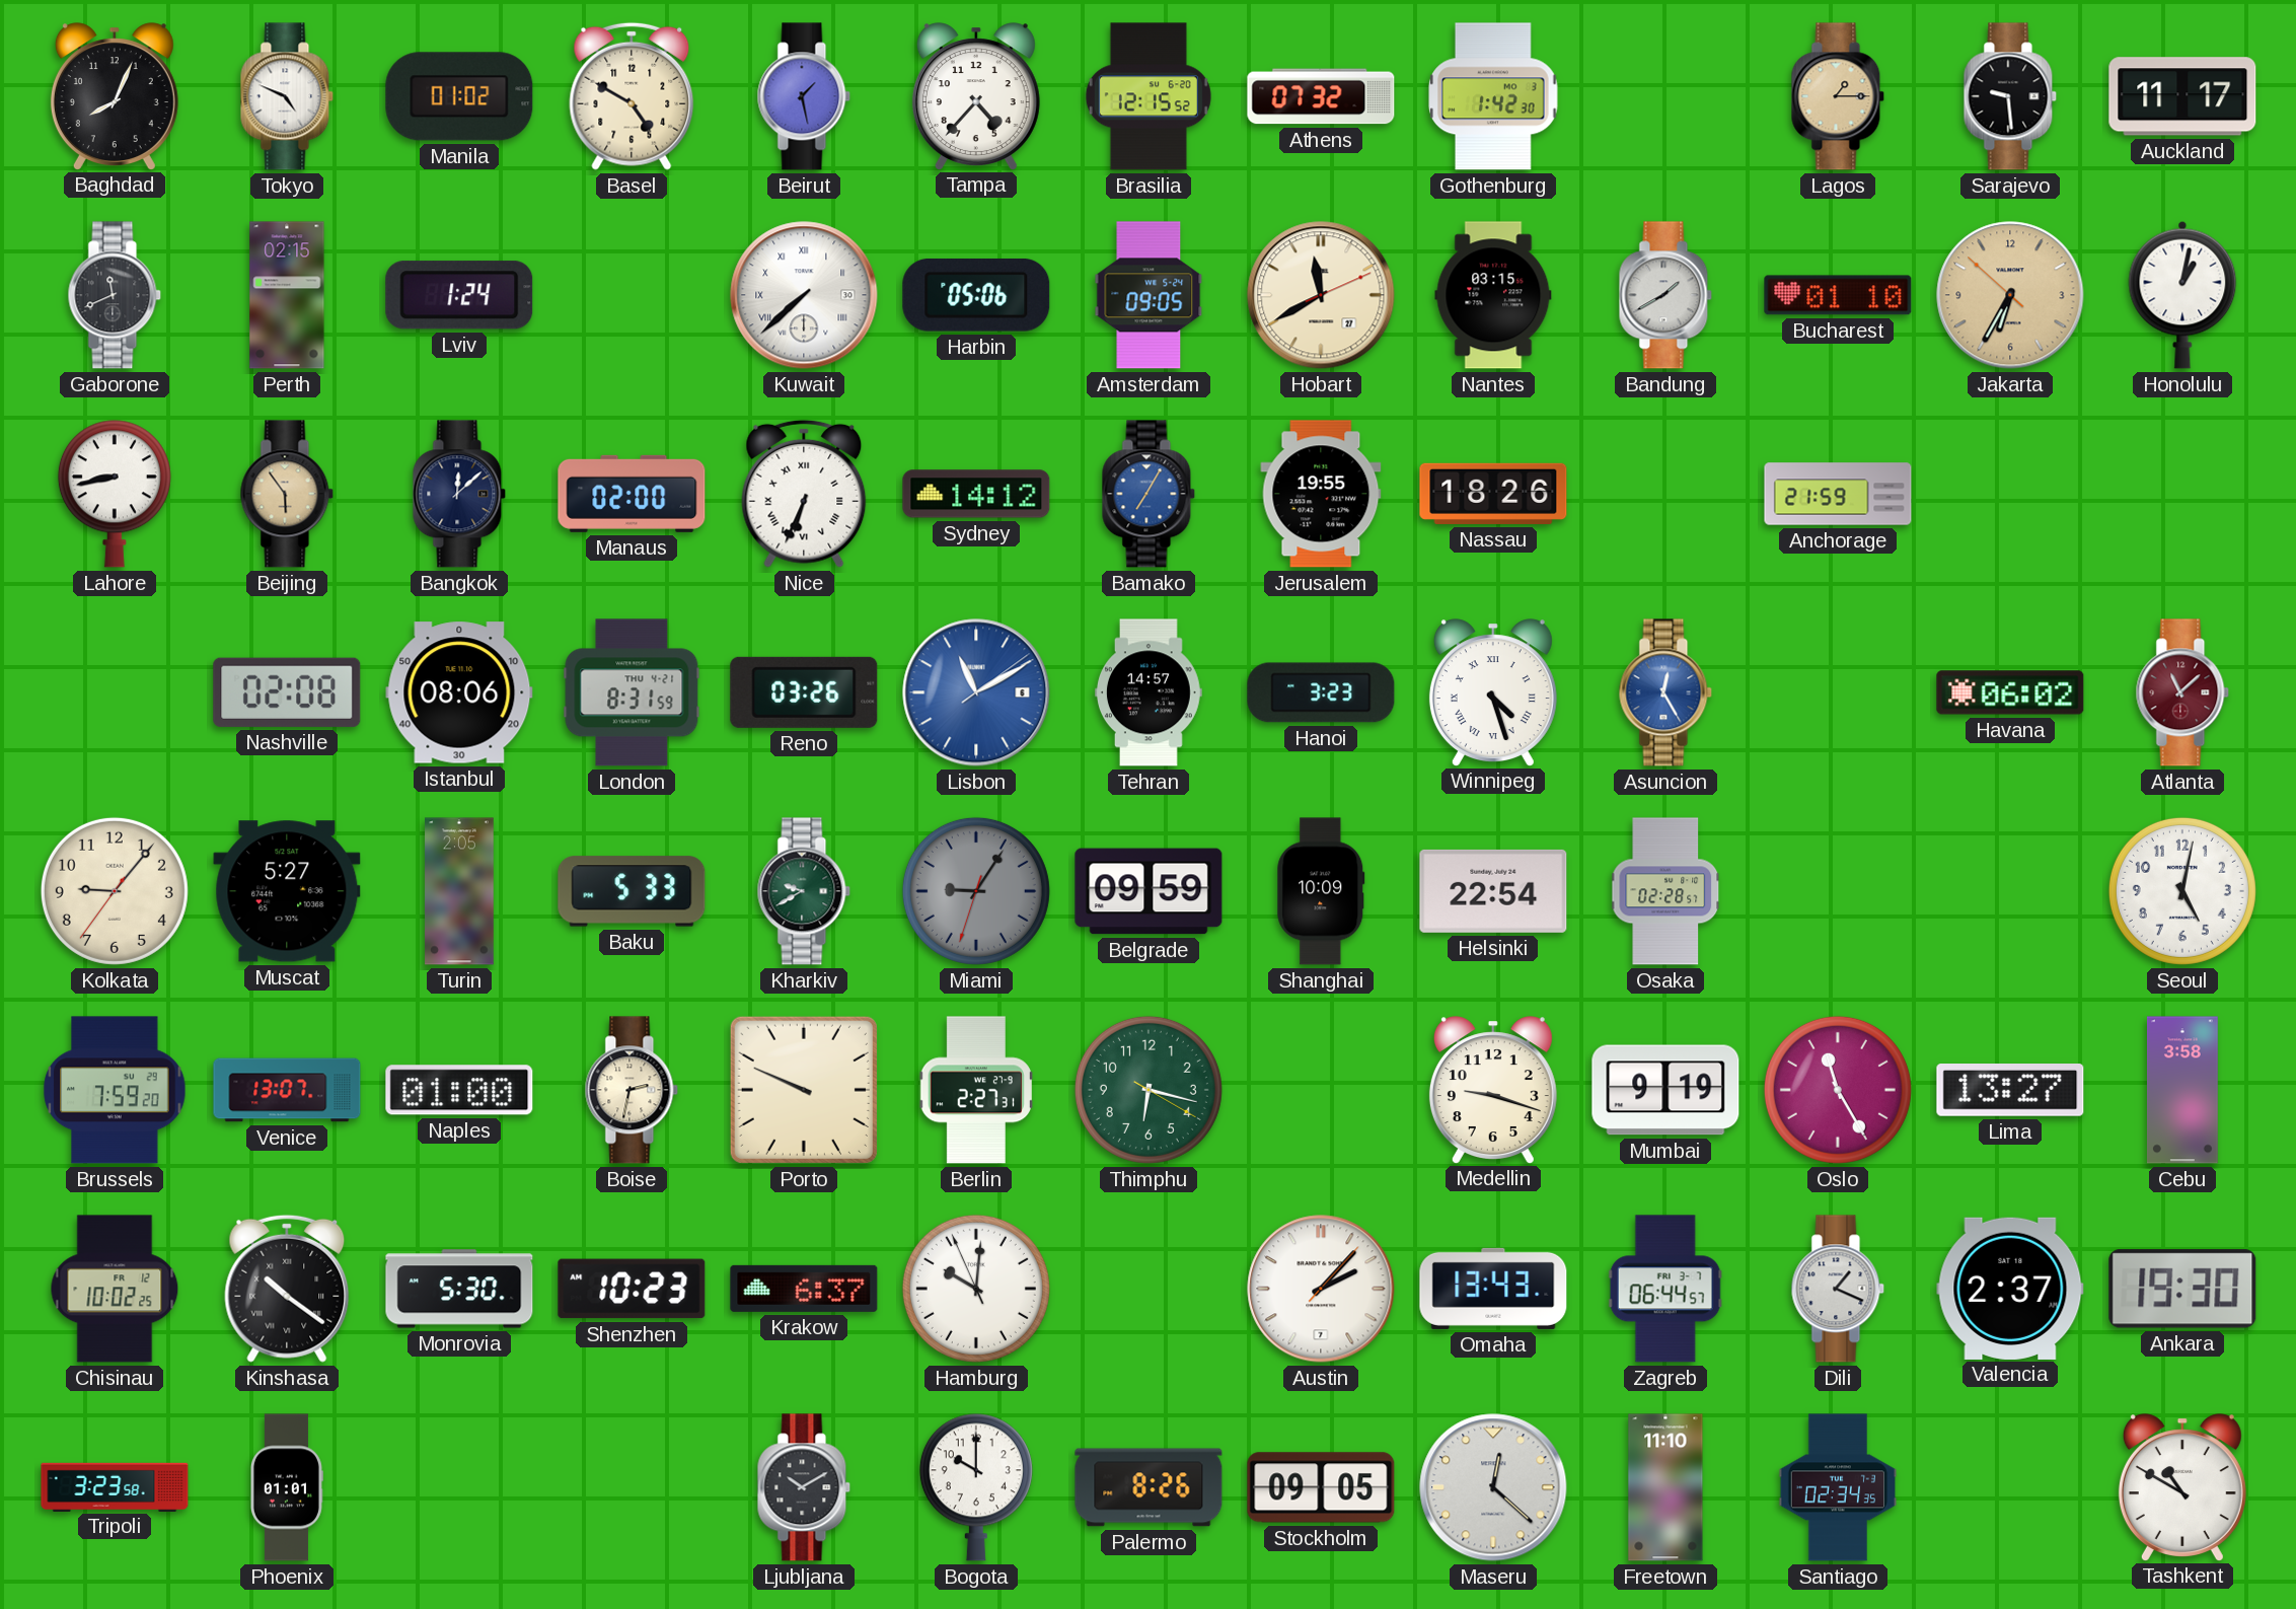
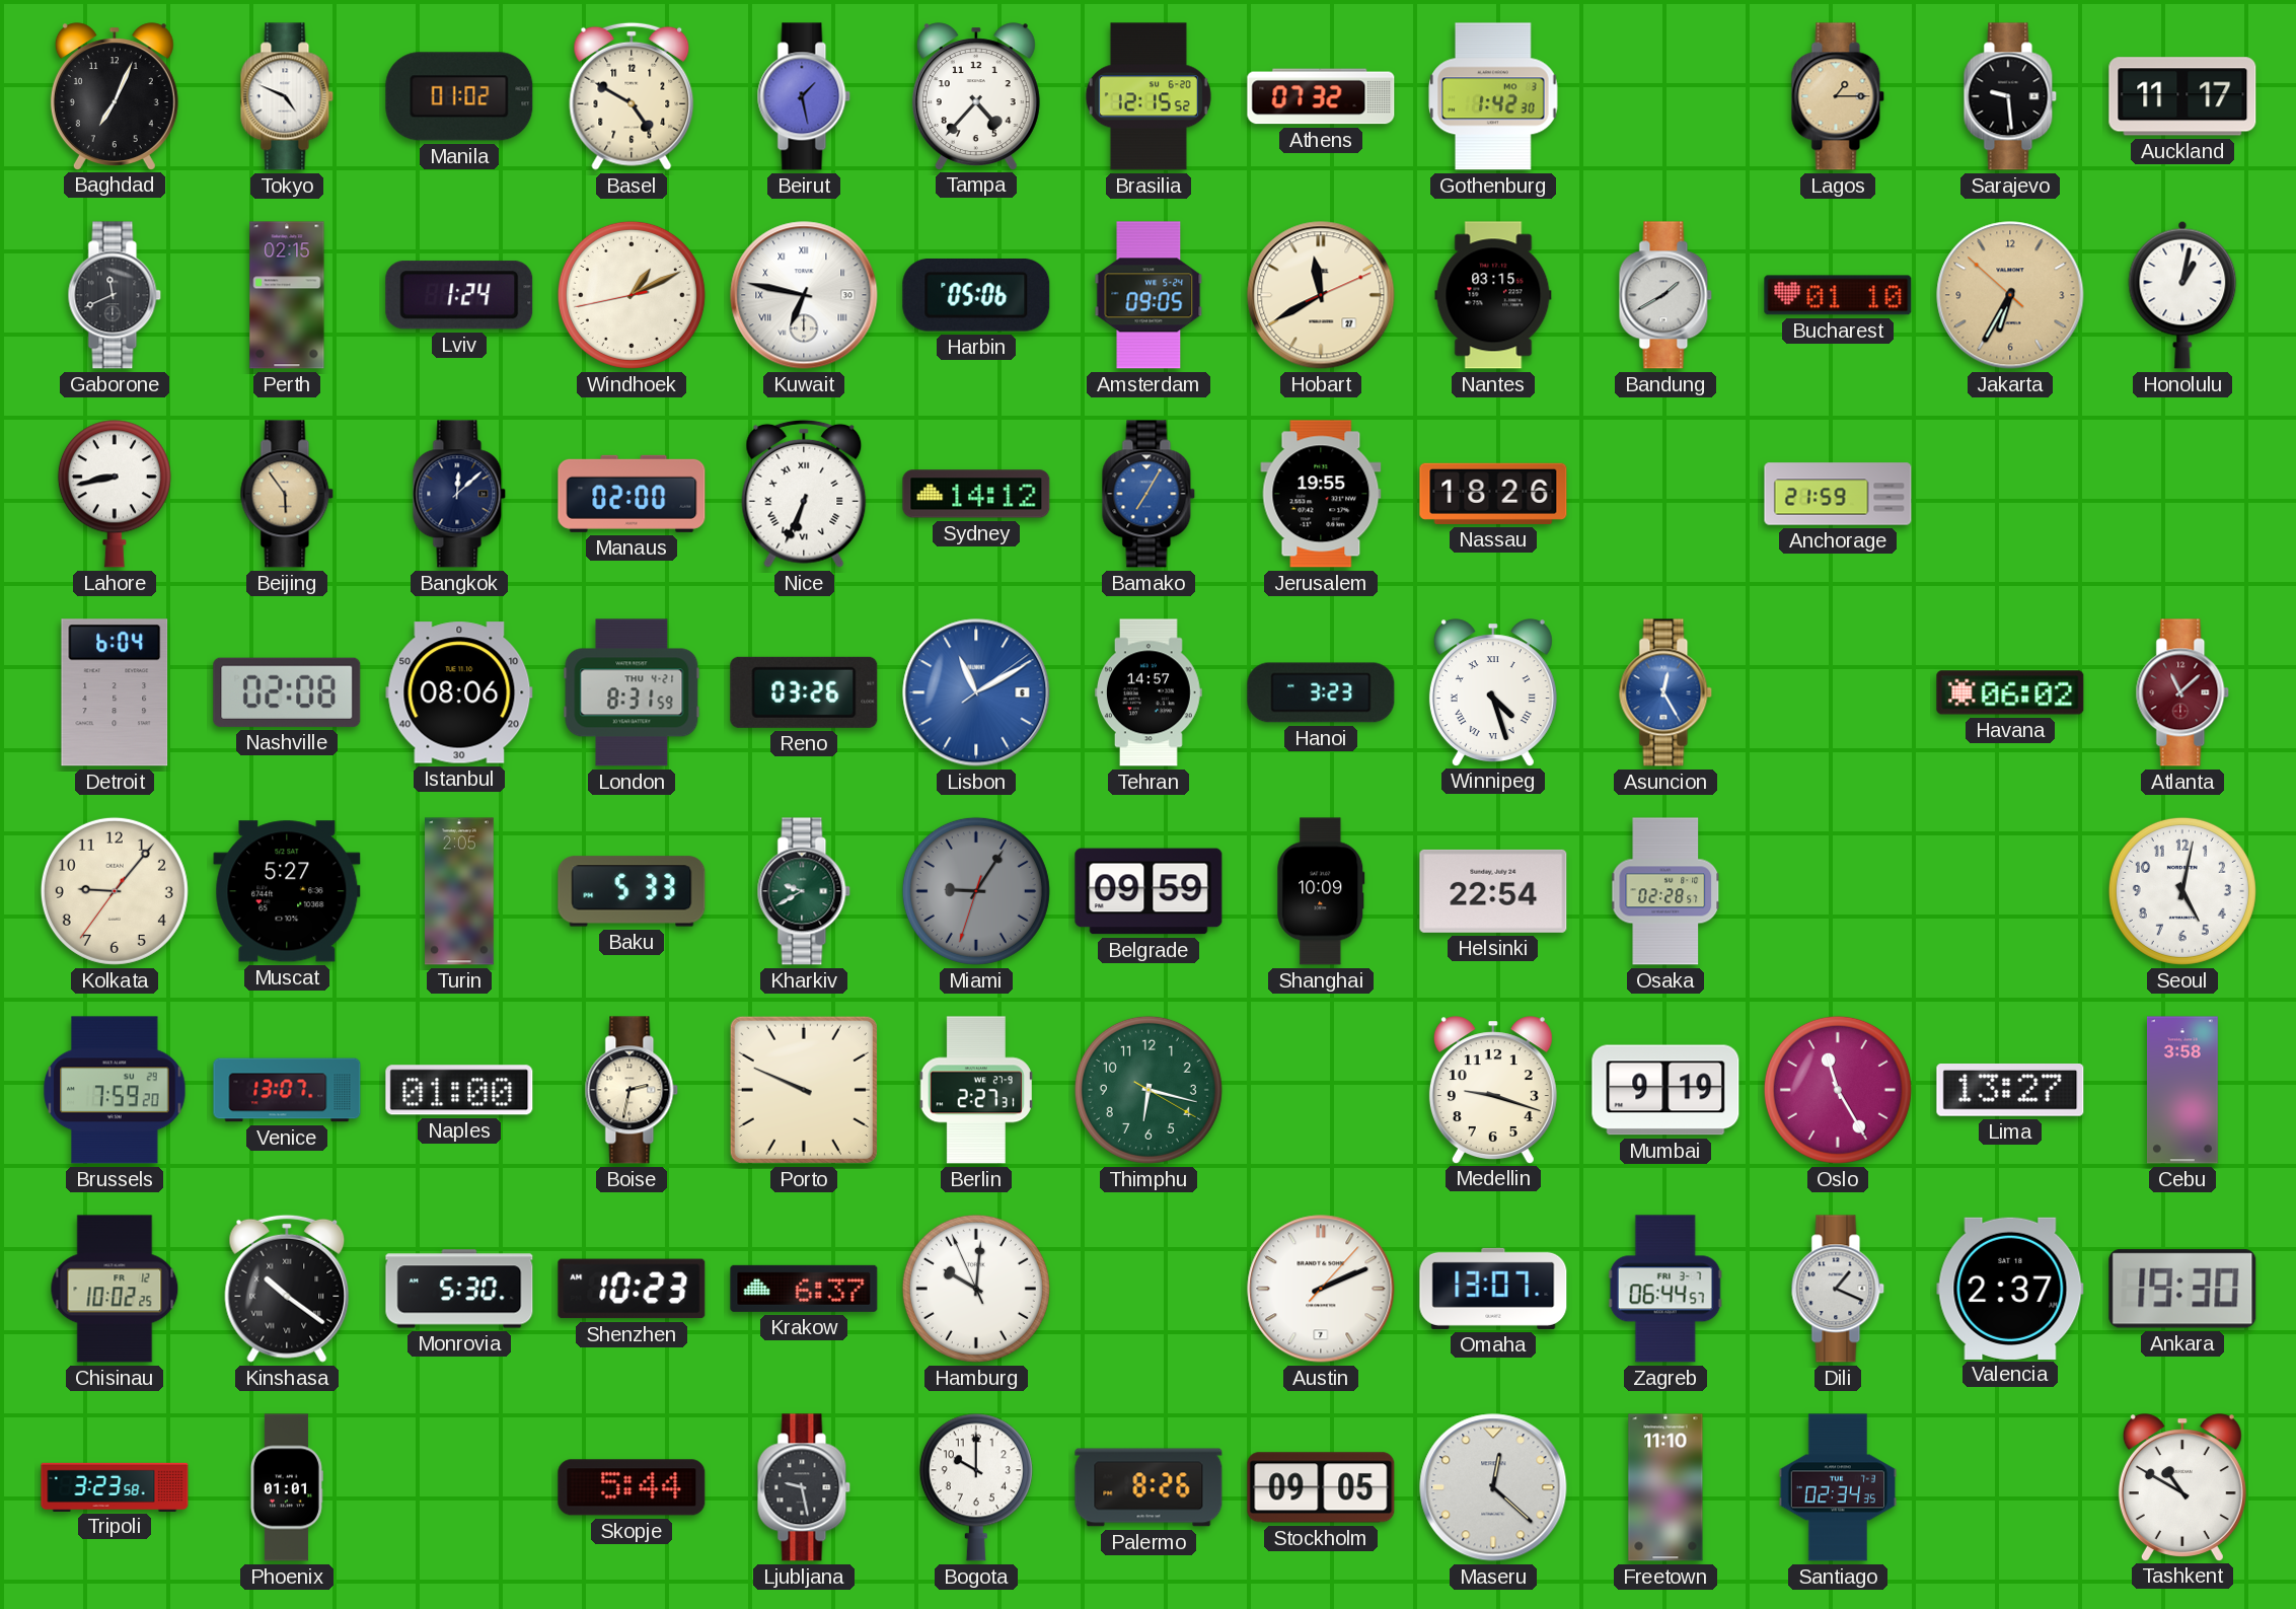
Baghdad: 8:04 -> 7:04
Windhoek: none -> 1:10
Kuwait: 7:38 -> 6:47
Detroit: none -> 6:04
Austin: 2:07 -> 2:11
Omaha: 13:43 -> 13:07
Skopje: none -> 5:44
Ljubljana: 10:10 -> 9:28
